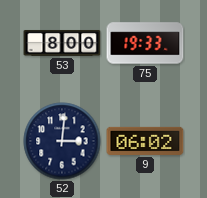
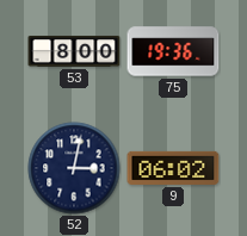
75: 19:33 -> 19:36
52: 3:01 -> 3:02
